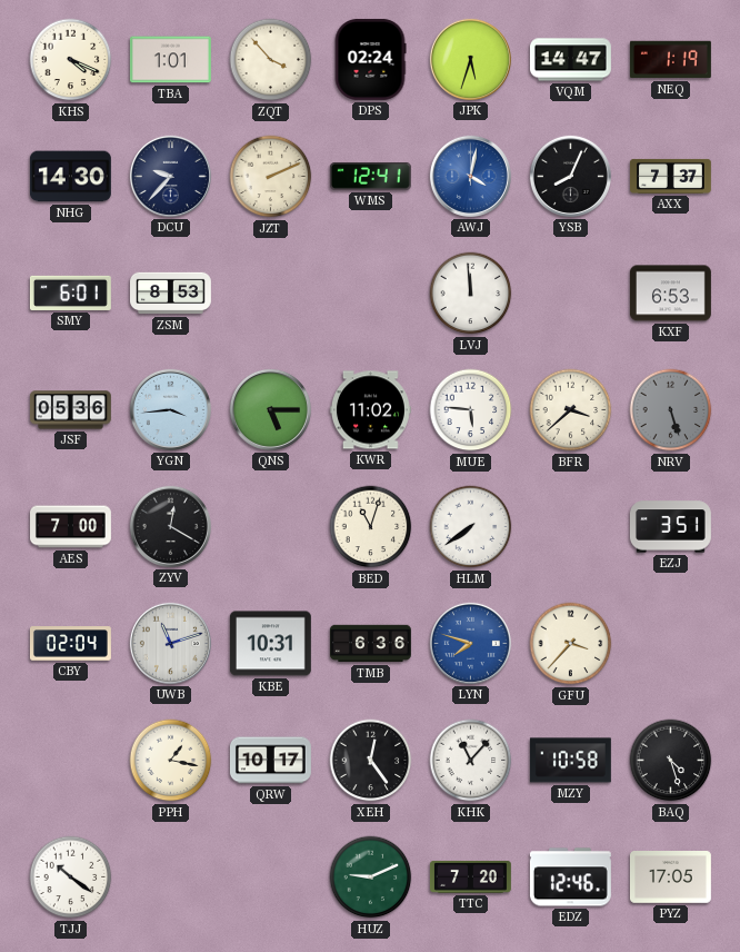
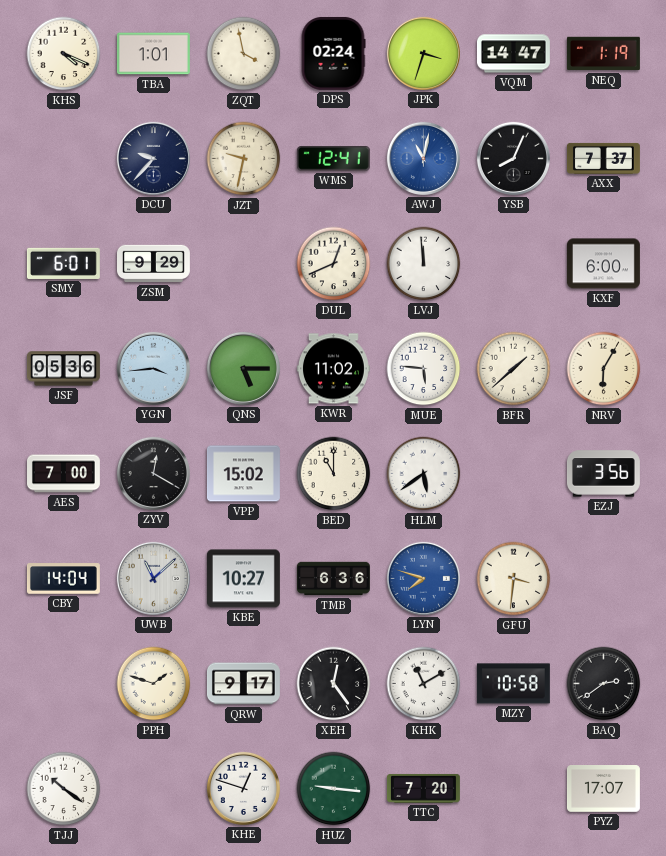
ZQT: 3:53 -> 3:58
JPK: 5:33 -> 3:33
NHG: 14:30 -> none
JZT: 2:11 -> 9:32
AWJ: 4:02 -> 11:02
ZSM: 8:53 -> 9:29
DUL: none -> 12:41
KXF: 6:53 -> 6:00
BFR: 3:38 -> 1:38
NRV: 5:27 -> 6:05
NRV dial: grey -> cream
VPP: none -> 15:02
BED: 11:03 -> 11:00
HLM: 7:39 -> 5:39
EZJ: 3:51 -> 3:56
CBY: 02:04 -> 14:04
UWB: 11:12 -> 11:08
KBE: 10:31 -> 10:27
GFU: 3:37 -> 3:31
PPH: 1:17 -> 1:48
QRW: 10:17 -> 9:17
KHK: 11:07 -> 11:10
BAQ: 4:27 -> 2:39
KHE: none -> 12:48
HUZ: 9:11 -> 9:16
EDZ: 12:46 -> none
PYZ: 17:05 -> 17:07
